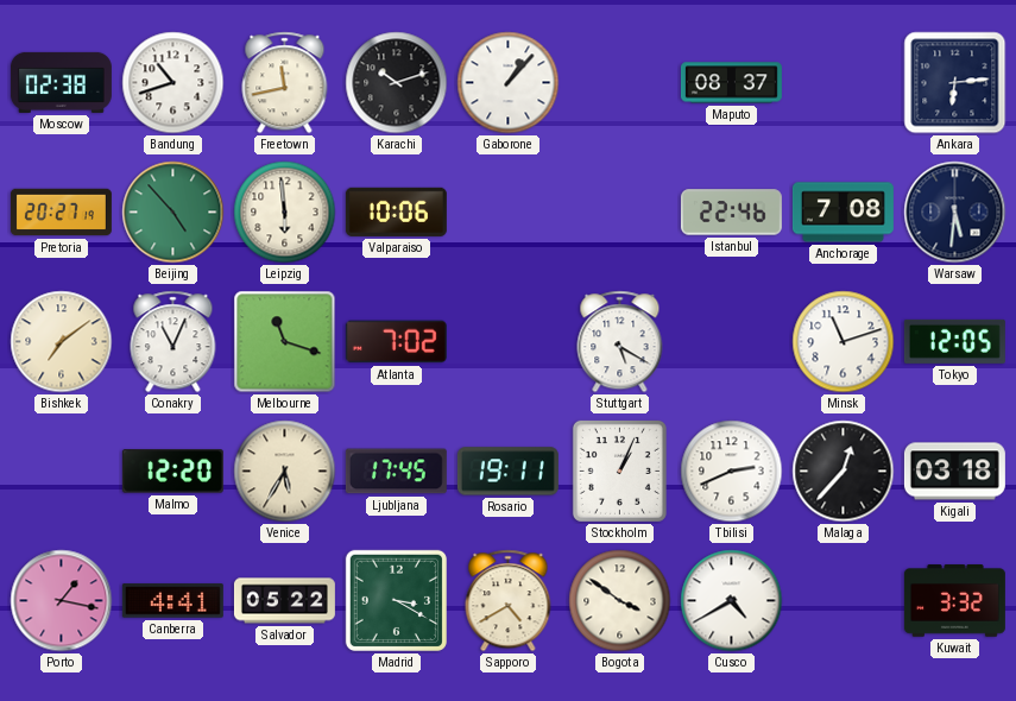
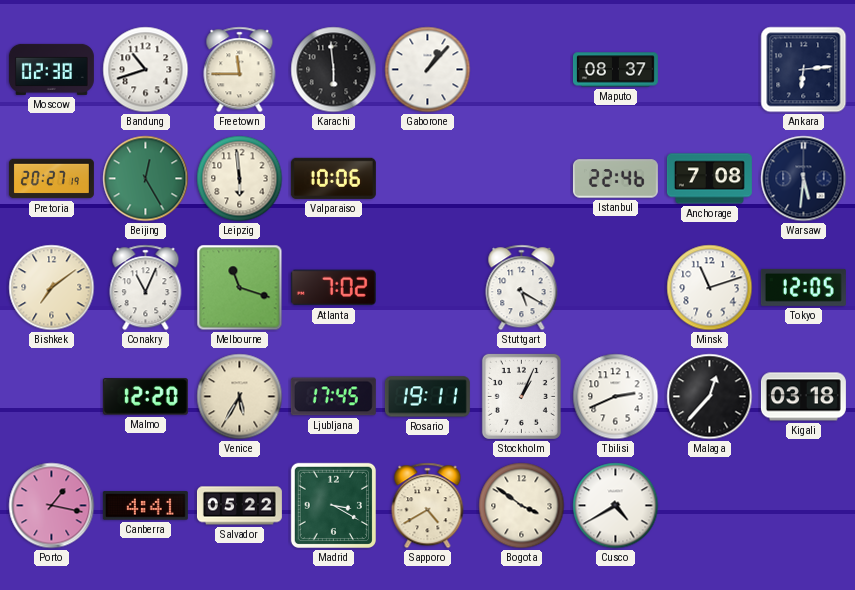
Freetown: 11:43 -> 11:45
Karachi: 10:12 -> 5:59
Beijing: 4:53 -> 12:25
Kuwait: 3:32 -> none
